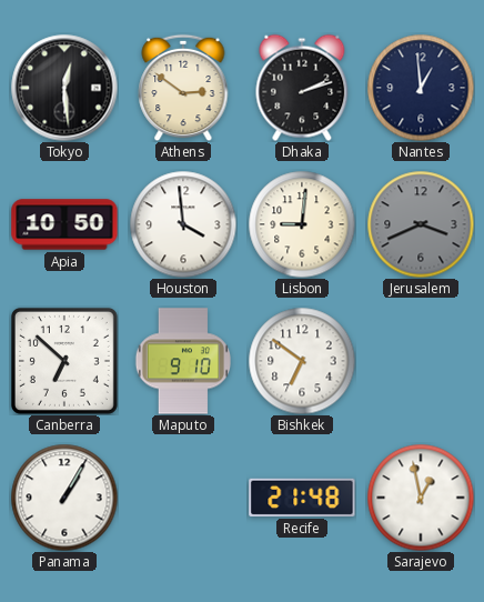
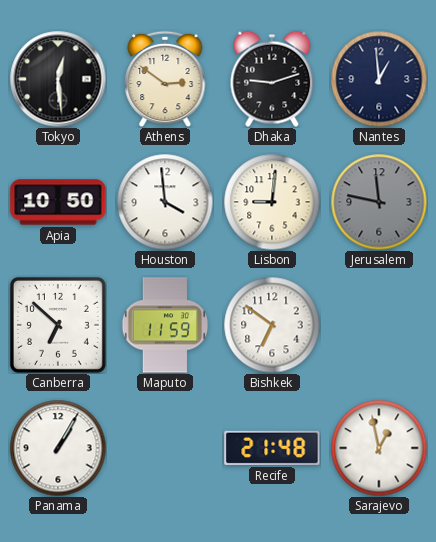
Dhaka: 2:12 -> 9:12
Jerusalem: 3:41 -> 11:47
Maputo: 9:10 -> 11:59
